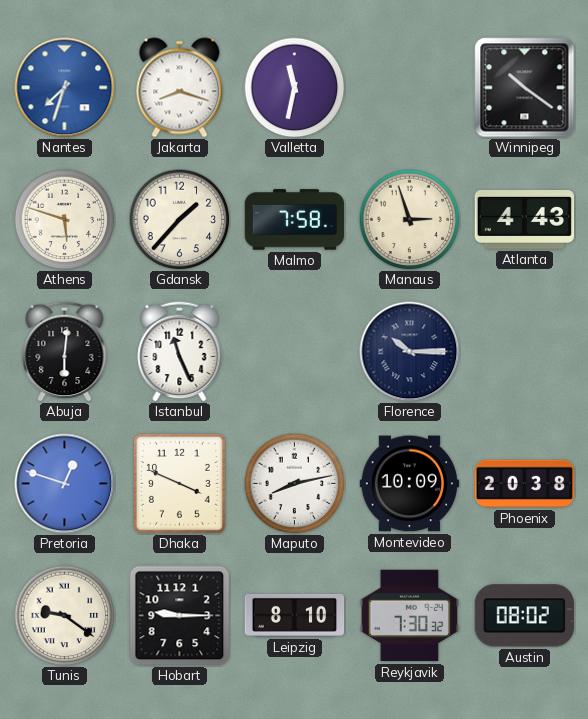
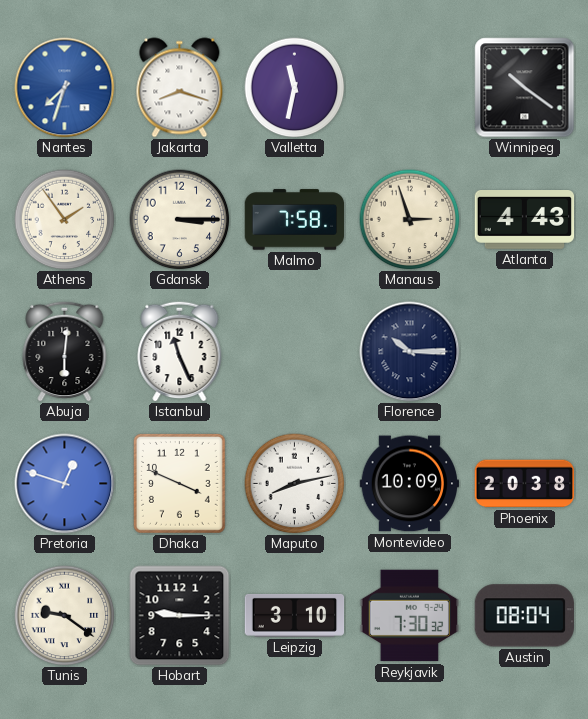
Athens: 5:48 -> 1:54
Gdansk: 1:37 -> 3:15
Leipzig: 8:10 -> 3:10
Austin: 08:02 -> 08:04
